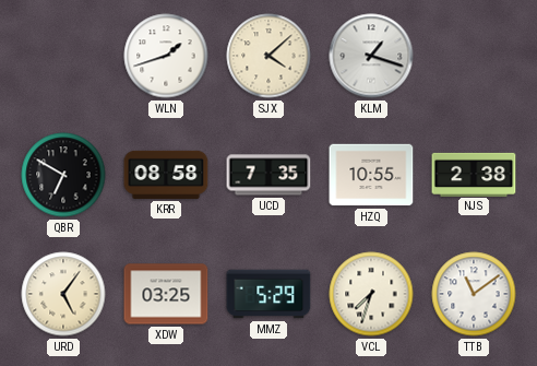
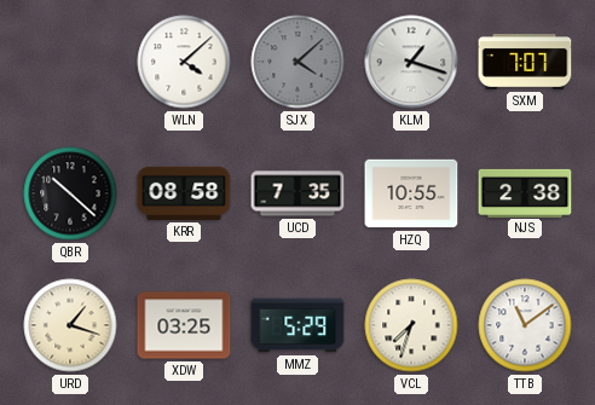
WLN: 1:42 -> 4:08
SJX dial: cream -> grey
SXM: none -> 7:07
QBR: 6:50 -> 10:22
URD: 5:06 -> 1:18
